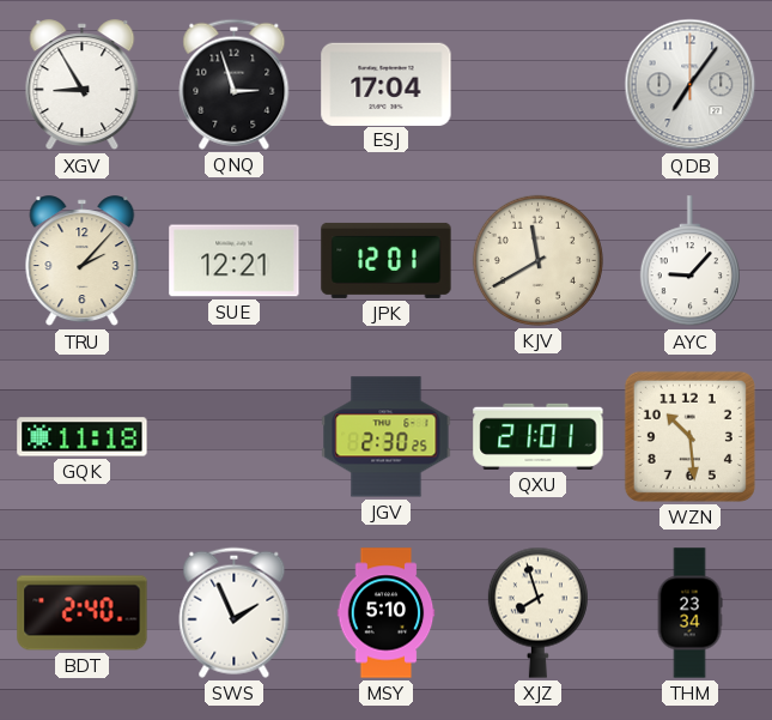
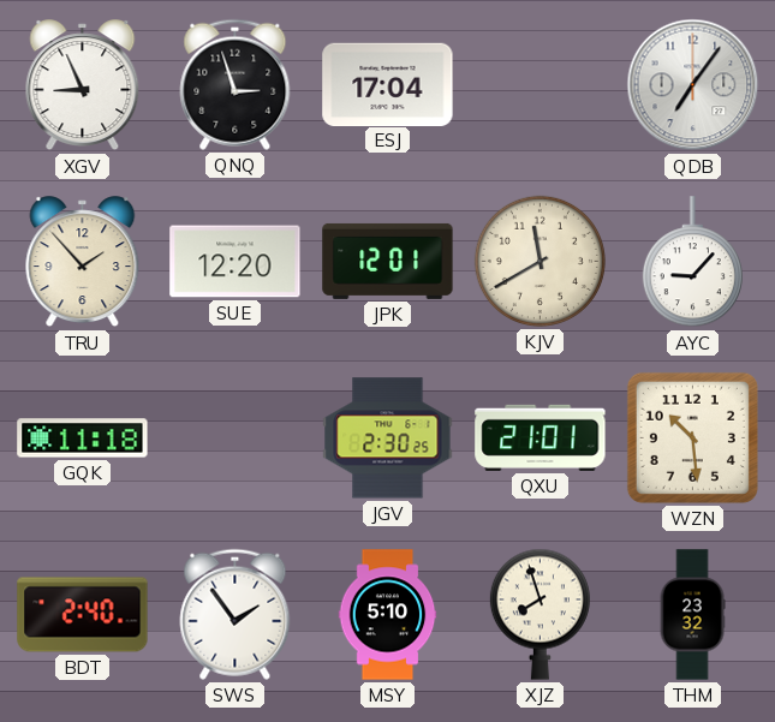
XGV: 8:55 -> 8:56
TRU: 2:07 -> 1:53
SUE: 12:21 -> 12:20
SWS: 1:56 -> 1:54
THM: 23:34 -> 23:32
